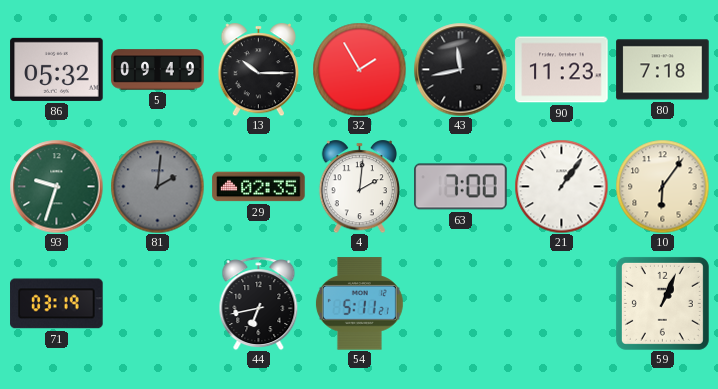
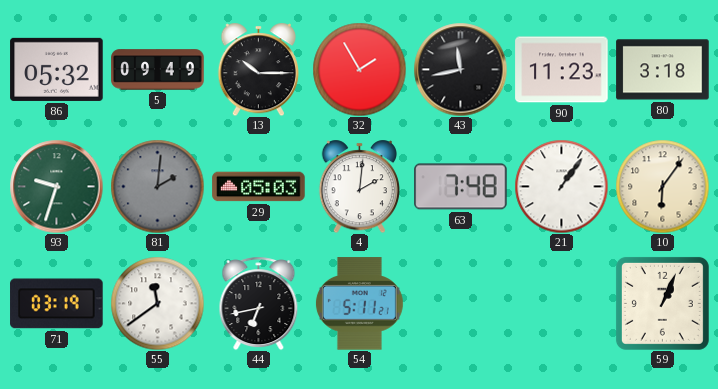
80: 7:18 -> 3:18
29: 02:35 -> 05:03
63: 7:00 -> 7:48
55: none -> 11:39
